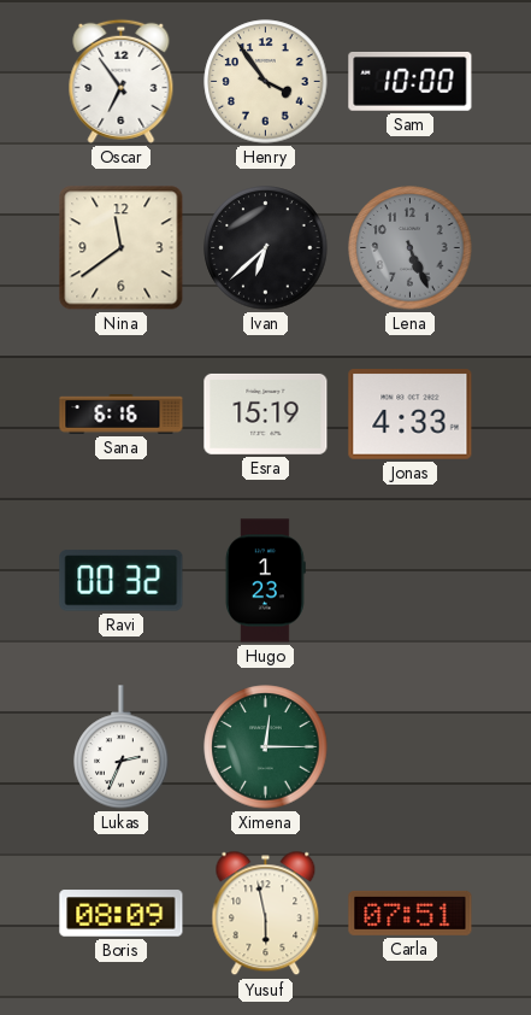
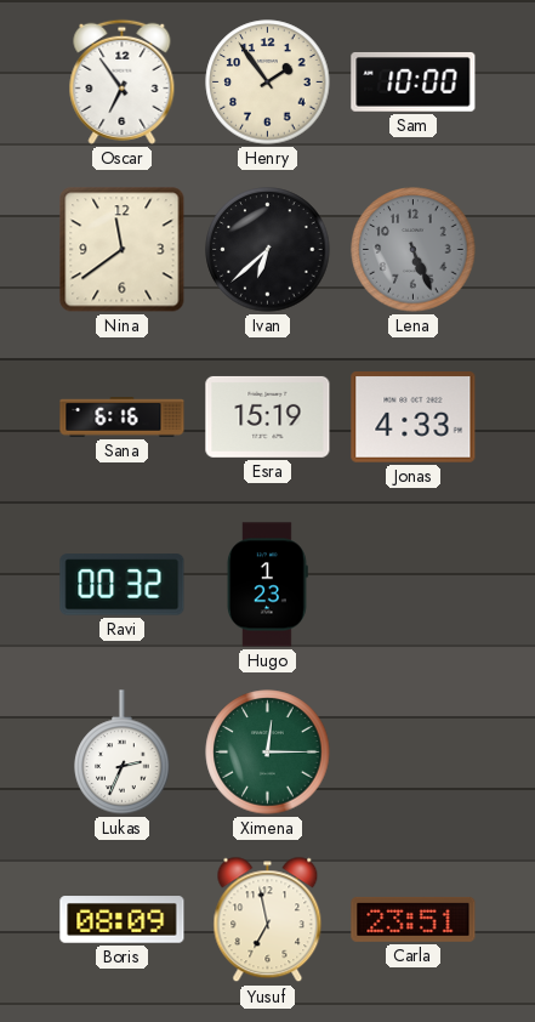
Henry: 3:54 -> 1:54
Yusuf: 5:58 -> 6:58
Carla: 07:51 -> 23:51
